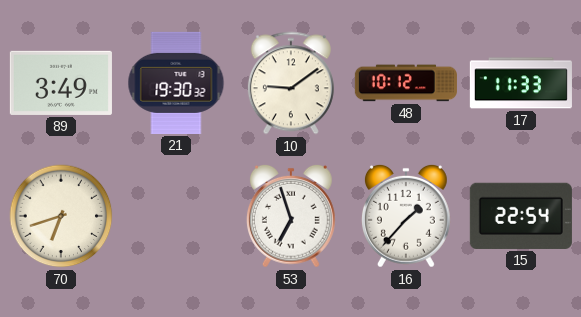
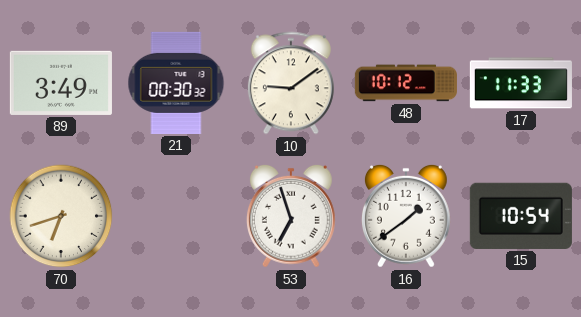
21: 19:30 -> 00:30
16: 1:37 -> 1:39
15: 22:54 -> 10:54
